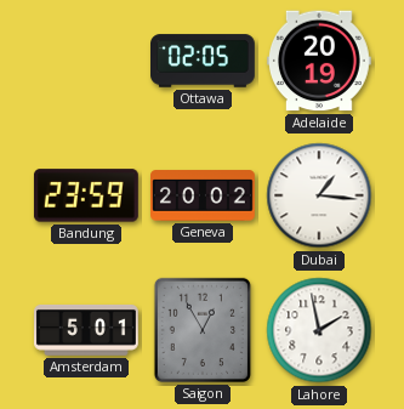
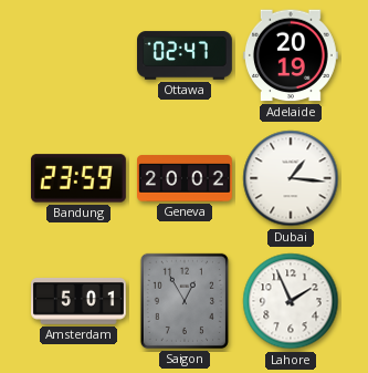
Ottawa: 02:05 -> 02:47
Lahore: 1:58 -> 1:56
